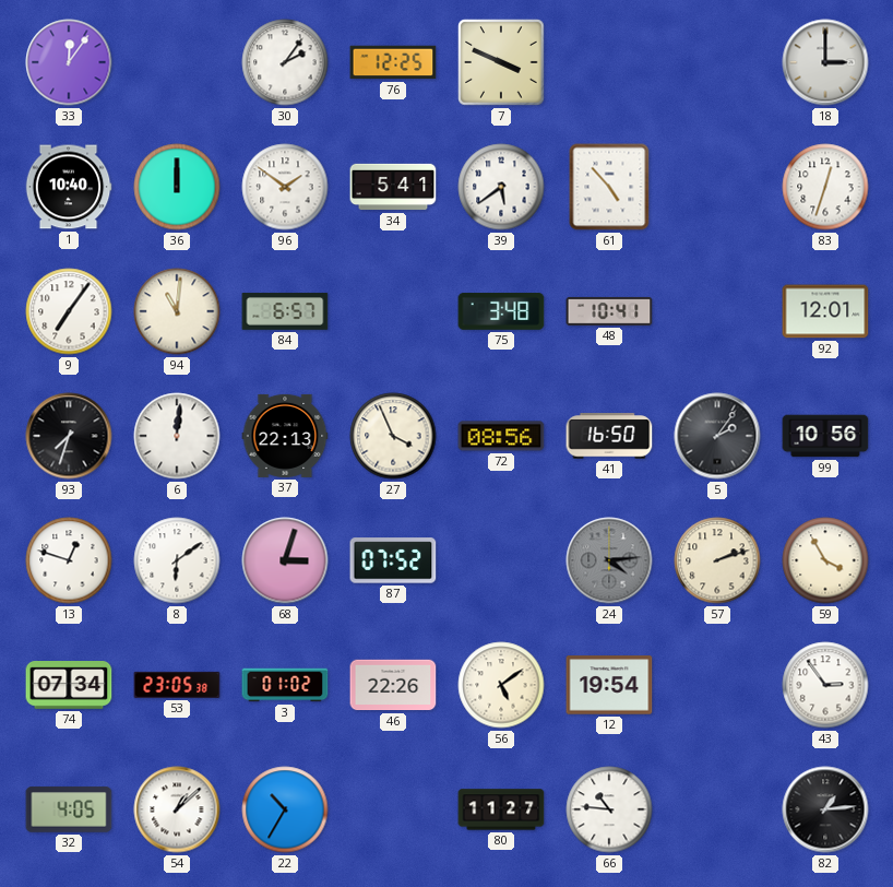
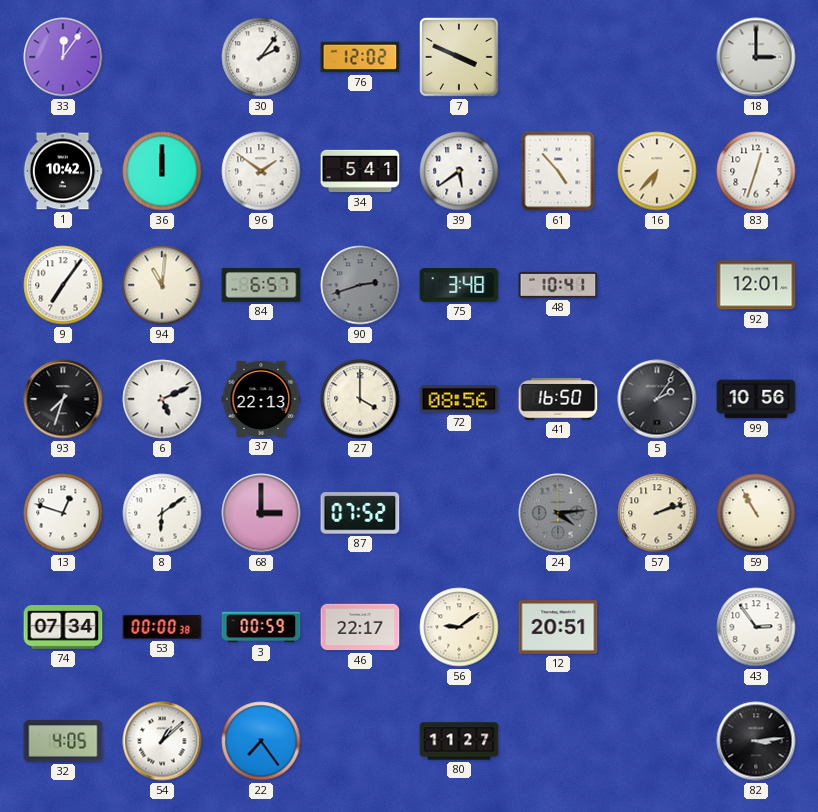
76: 12:25 -> 12:02
1: 10:40 -> 10:42
16: none -> 6:37
90: none -> 2:42
6: 12:01 -> 5:11
27: 3:56 -> 4:00
68: 3:03 -> 3:00
59: 3:55 -> 10:55
53: 23:05 -> 00:00
3: 01:02 -> 00:59
46: 22:26 -> 22:17
56: 5:09 -> 9:09
12: 19:54 -> 20:51
22: 10:35 -> 7:24
66: 10:46 -> none
82: 1:14 -> 3:14
